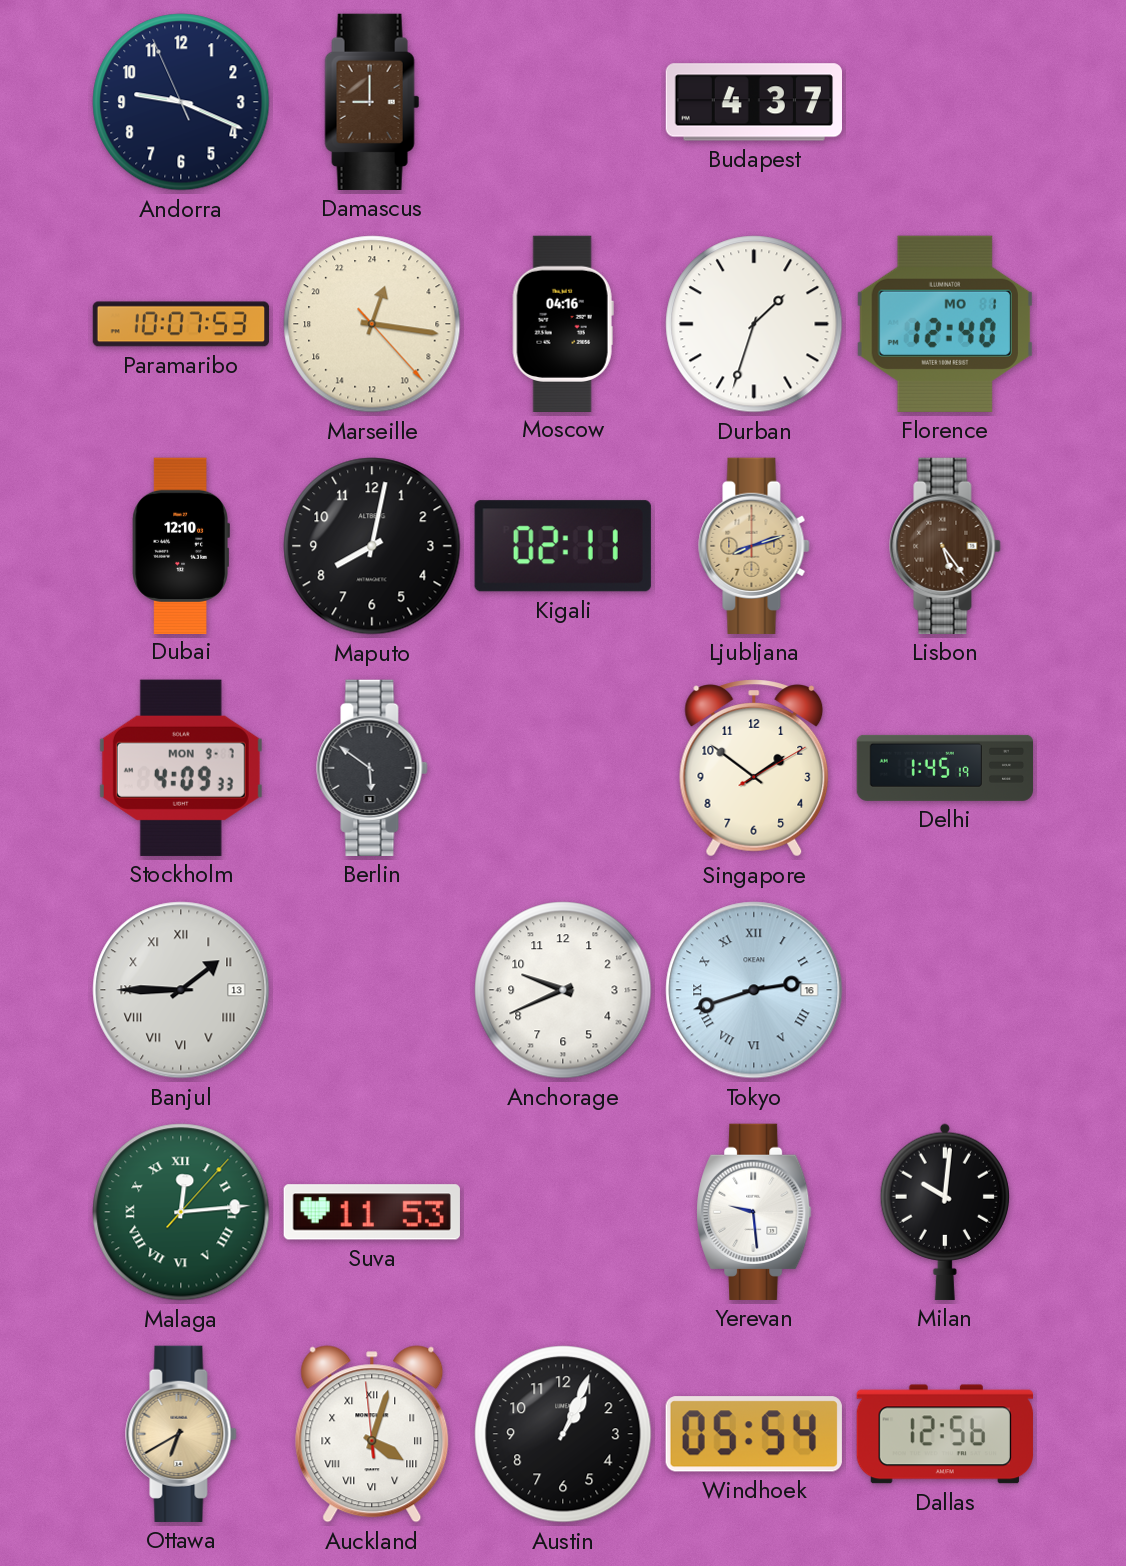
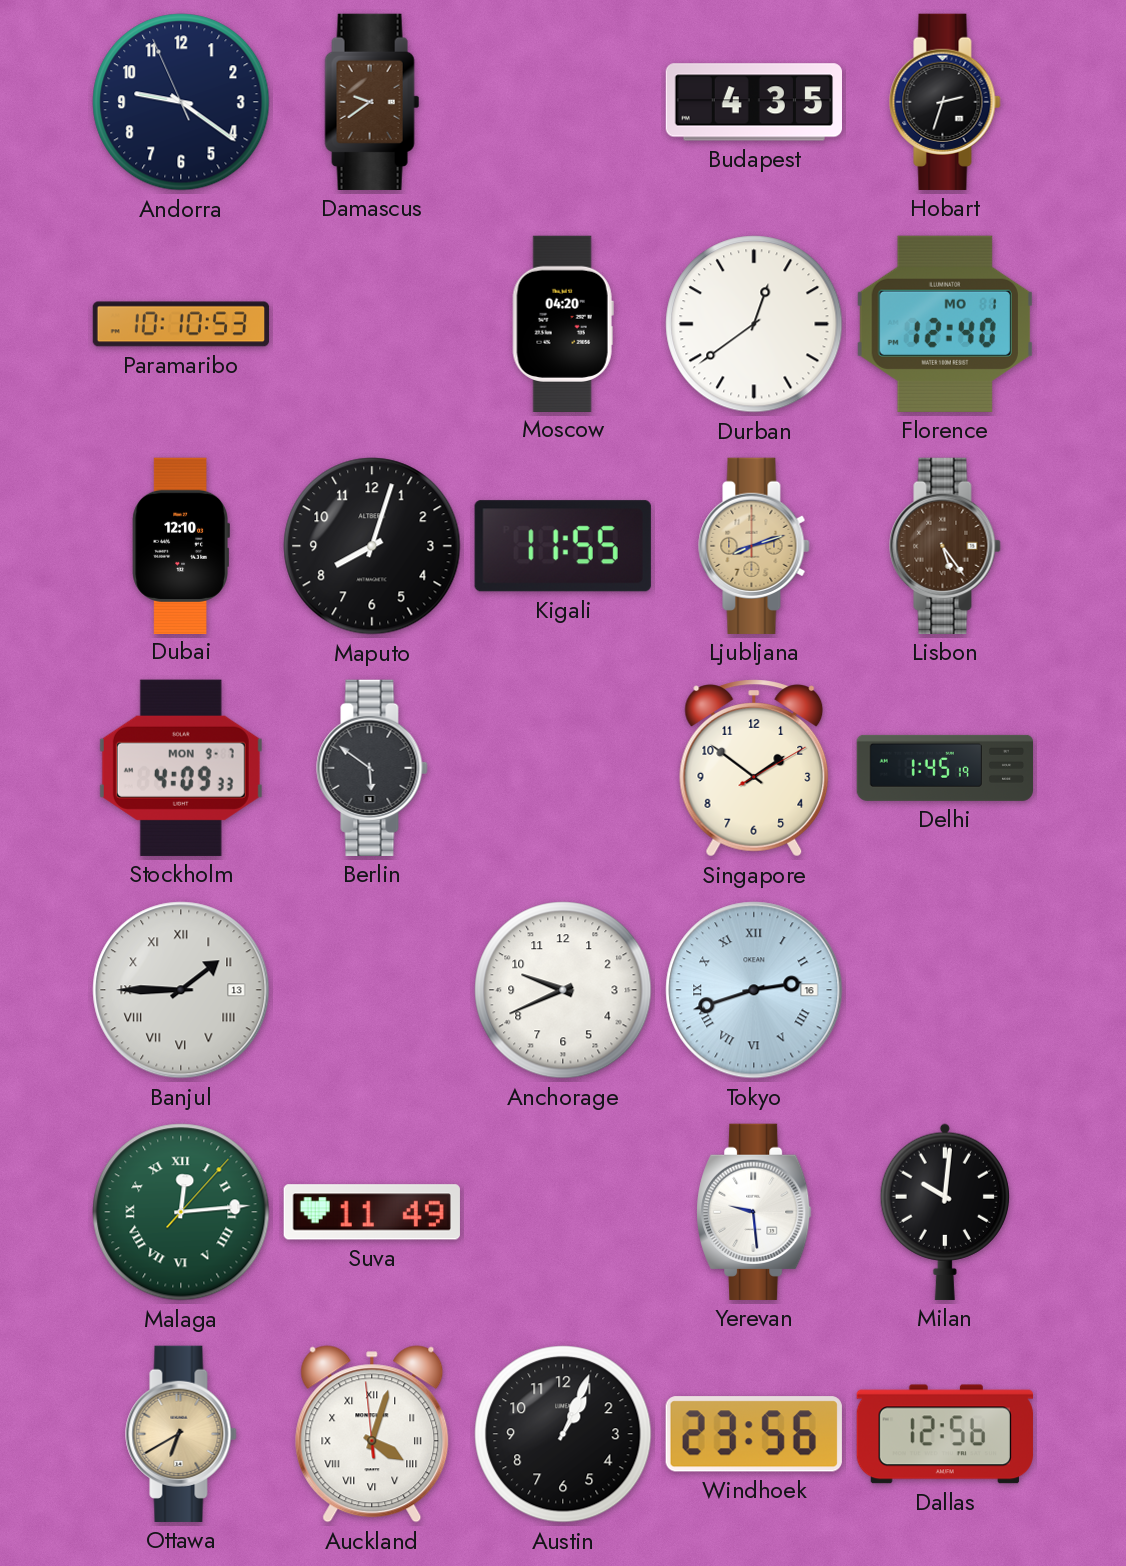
Andorra: 9:18 -> 9:20
Damascus: 9:00 -> 9:39
Budapest: 4:37 -> 4:35
Hobart: none -> 2:33
Paramaribo: 10:07 -> 10:10
Marseille: 1:16 -> none
Moscow: 04:16 -> 04:20
Durban: 1:33 -> 12:39
Maputo: 8:02 -> 8:03
Kigali: 02:11 -> 11:55
Suva: 11:53 -> 11:49
Windhoek: 05:54 -> 23:56
